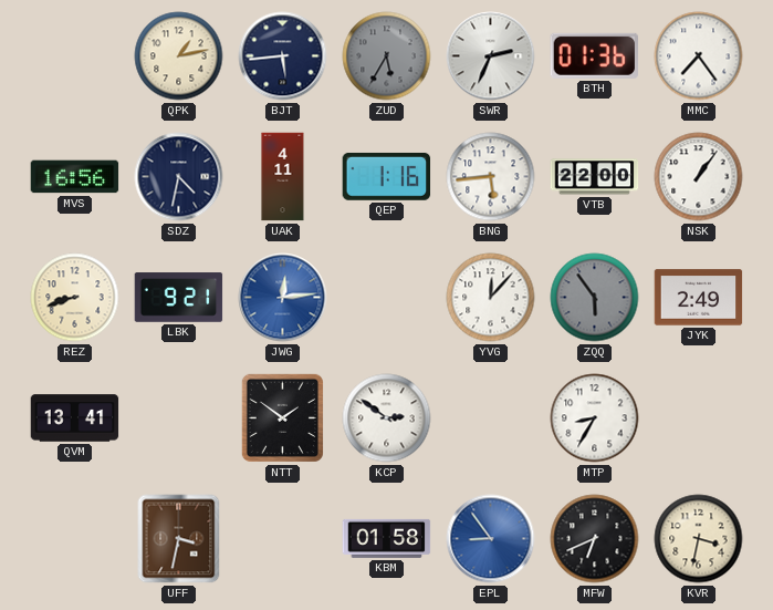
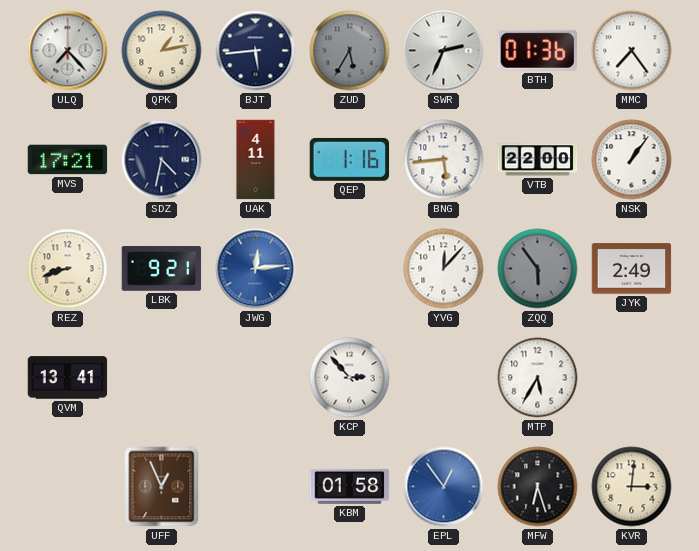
ULQ: none -> 7:23
MVS: 16:56 -> 17:21
NTT: 1:51 -> none
KCP: 2:51 -> 2:53
MTP: 8:35 -> 5:35
UFF: 3:32 -> 12:56
EPL: 8:54 -> 12:54
MFW: 6:41 -> 6:27
KVR: 3:32 -> 3:01
